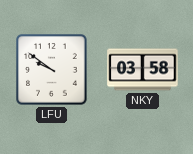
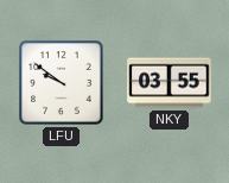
NKY: 03:58 -> 03:55
